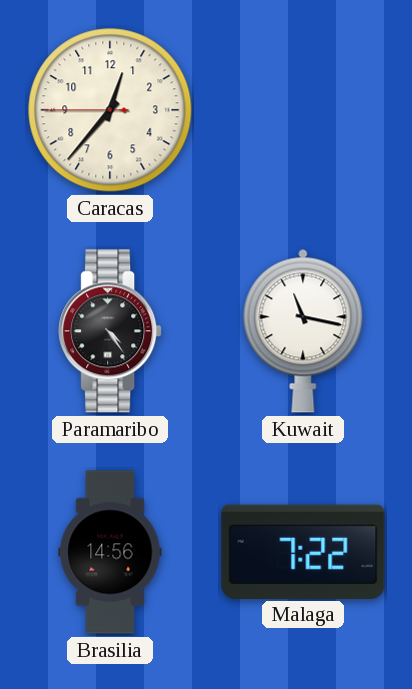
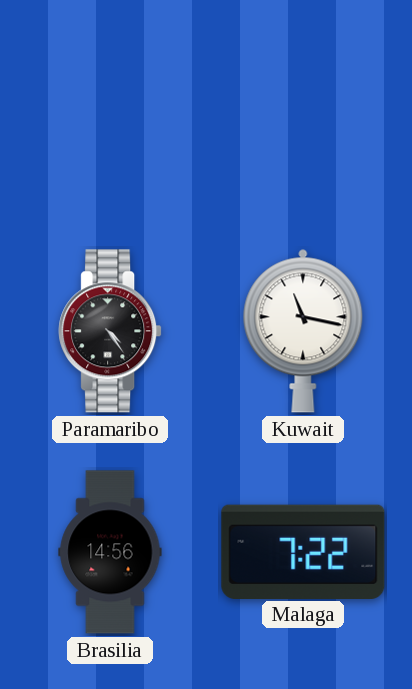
Caracas: 12:36 -> none
